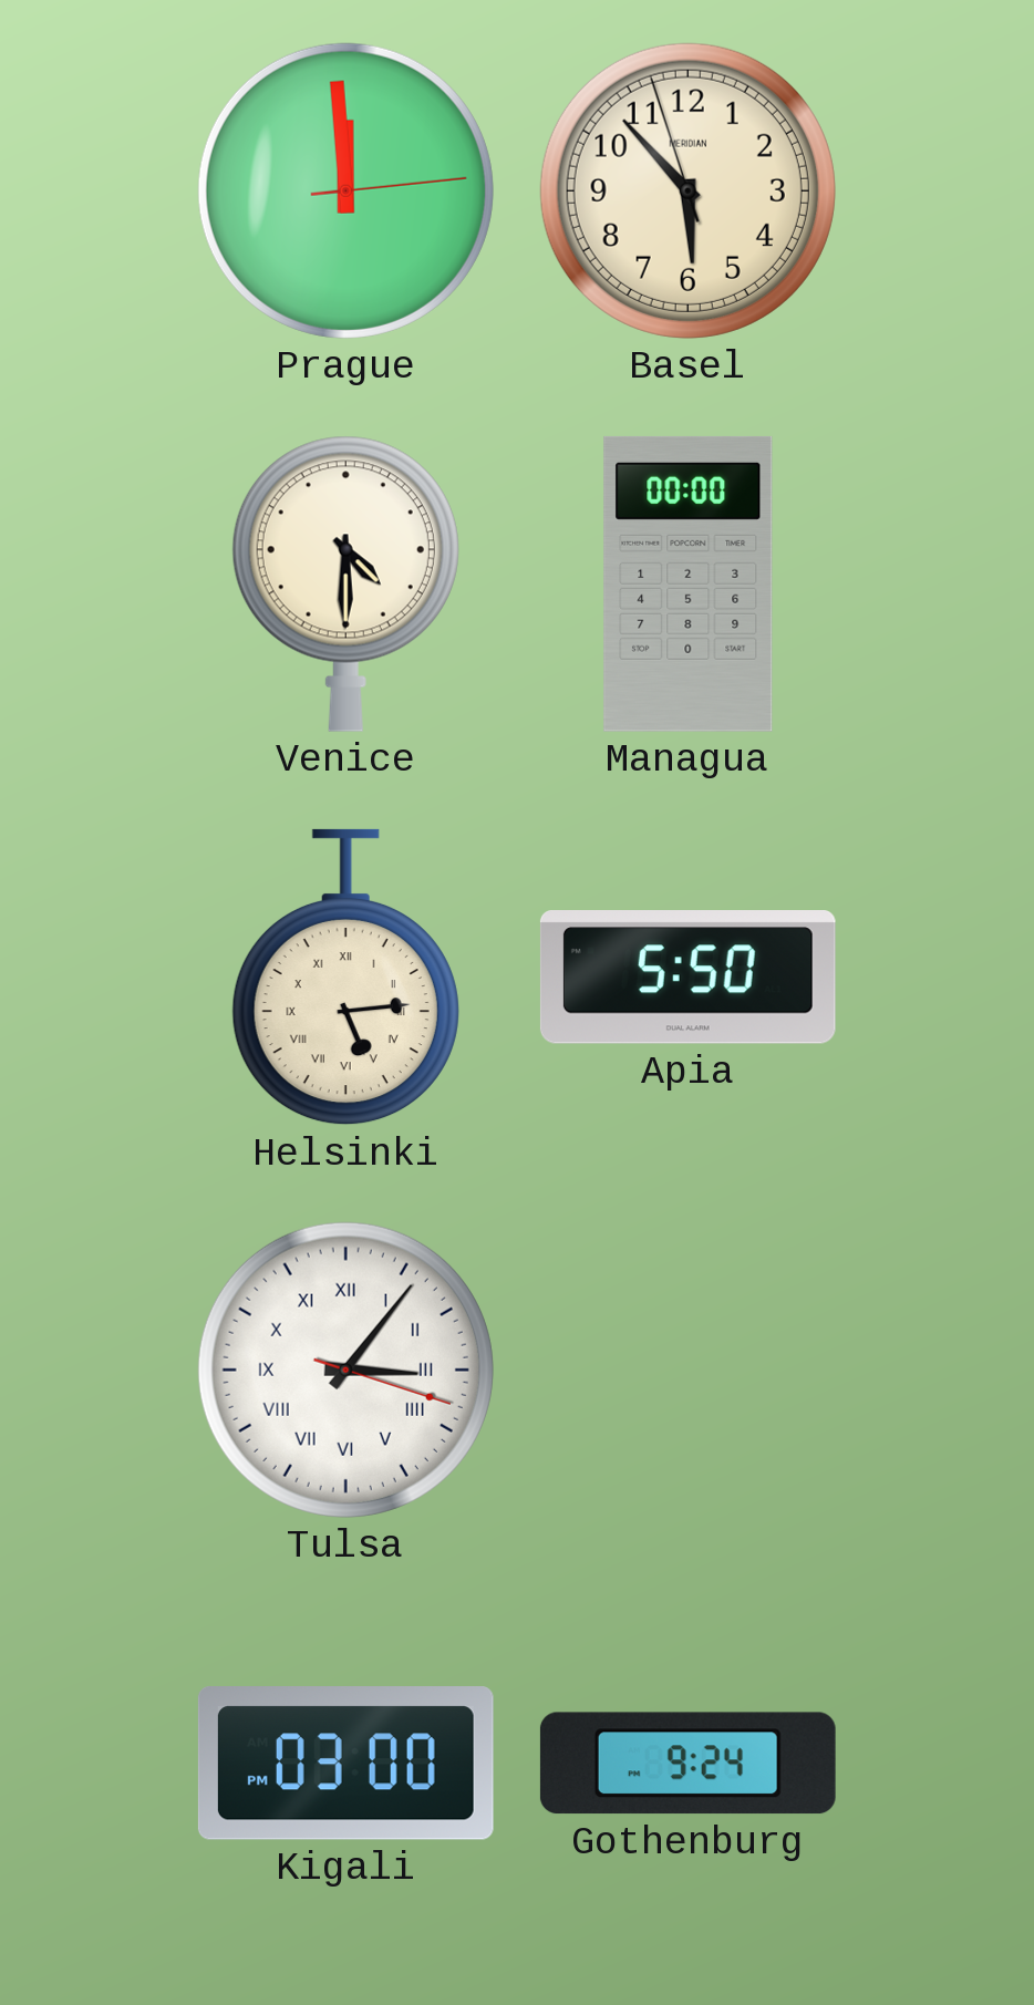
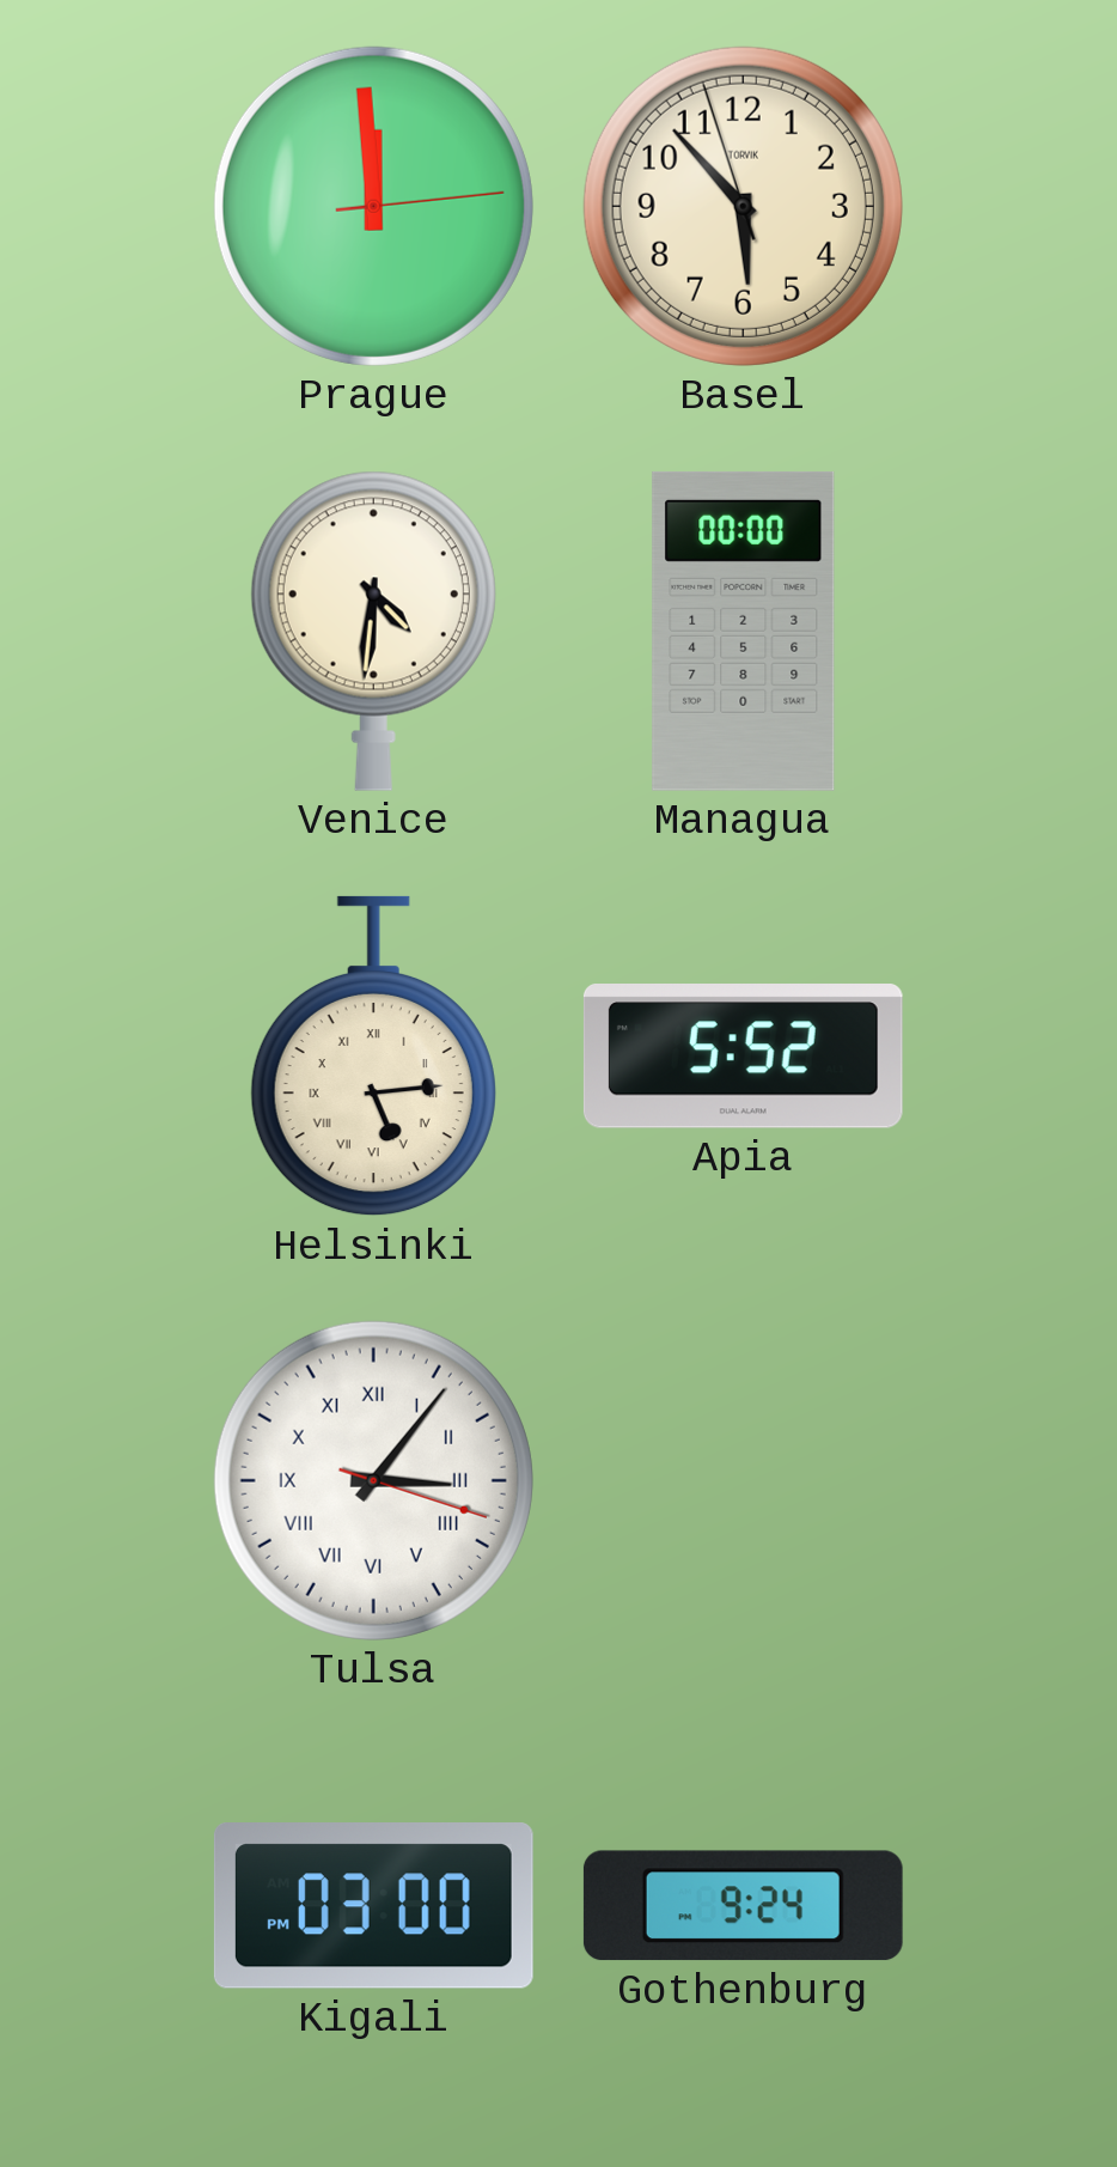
Basel brand: MERIDIAN -> TORVIK
Venice: 4:30 -> 4:31
Apia: 5:50 -> 5:52
